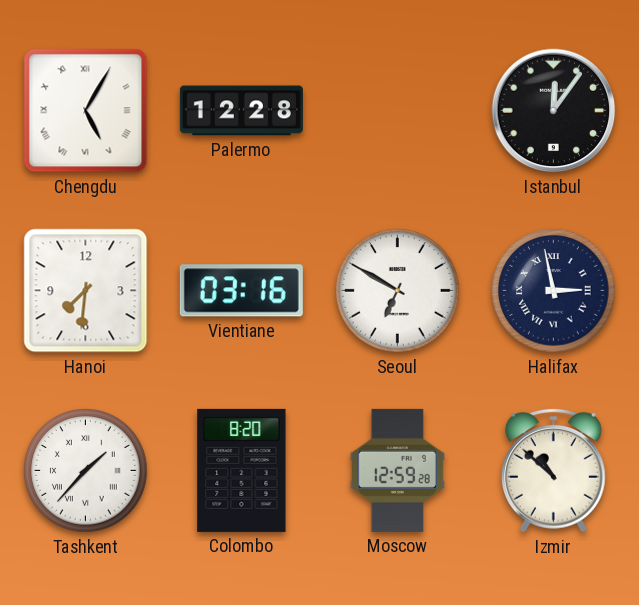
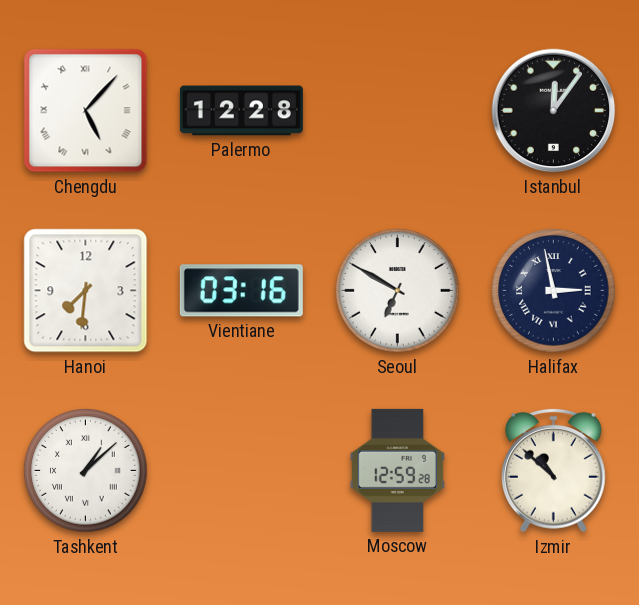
Chengdu: 5:05 -> 5:07
Tashkent: 1:37 -> 1:08
Colombo: 8:20 -> none
